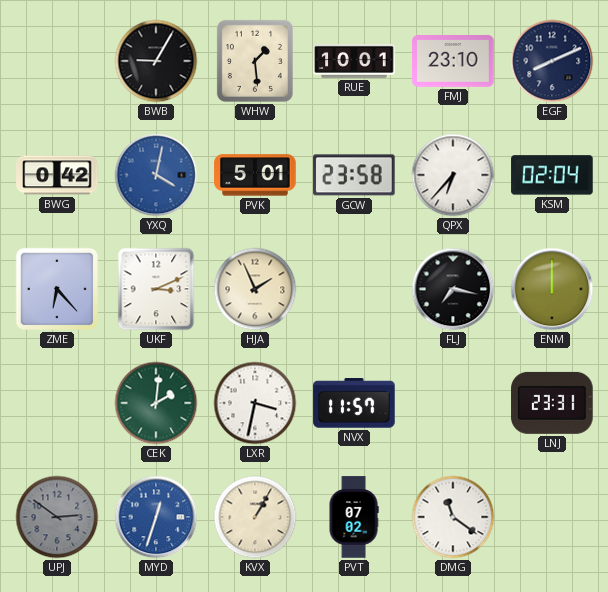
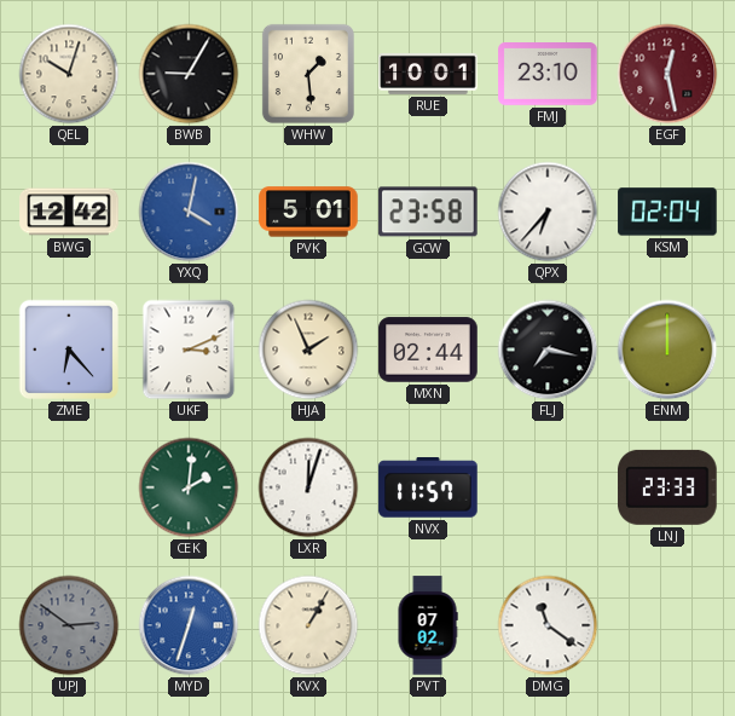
QEL: none -> 10:03
EGF: 8:11 -> 12:28
EGF dial: navy -> burgundy
BWG: 0:42 -> 12:42
MXN: none -> 02:44
LXR: 3:32 -> 12:03
LNJ: 23:31 -> 23:33
